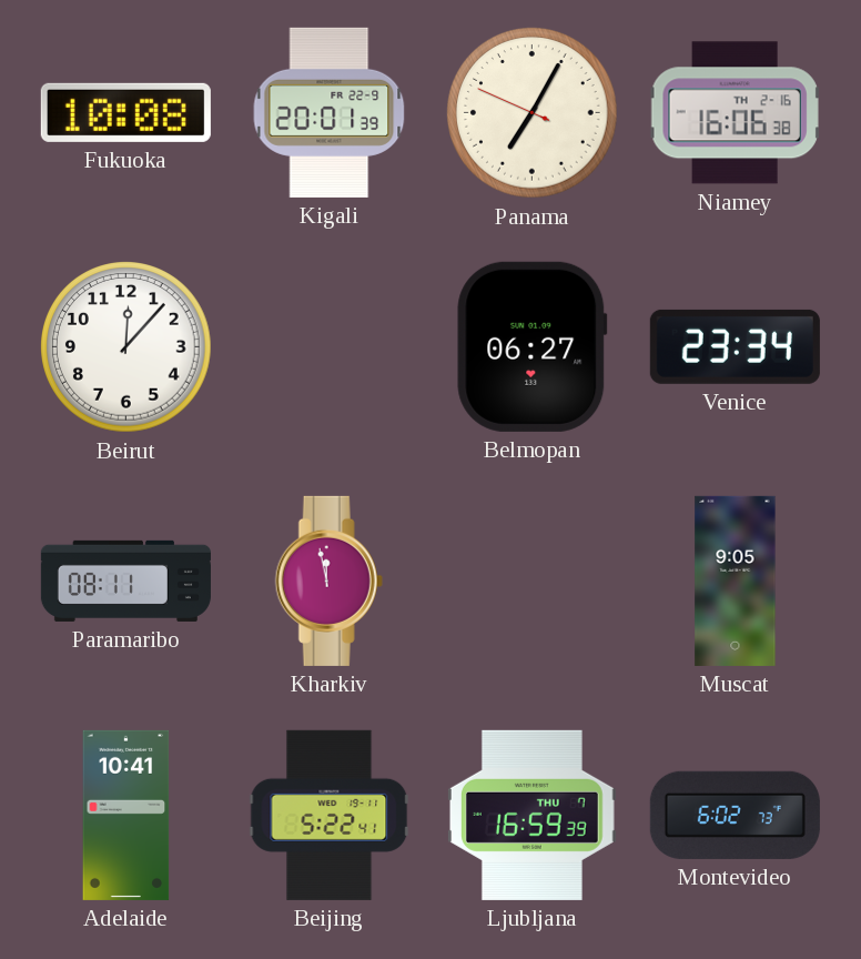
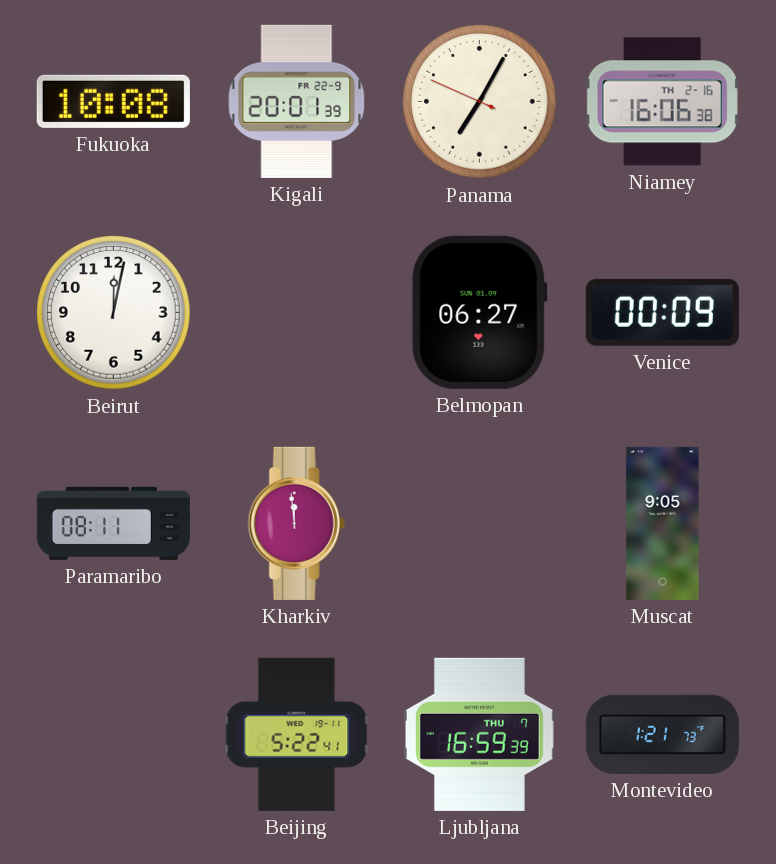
Beirut: 12:07 -> 12:02
Venice: 23:34 -> 00:09
Kharkiv: 11:58 -> 11:59
Adelaide: 10:41 -> none
Montevideo: 6:02 -> 1:21
